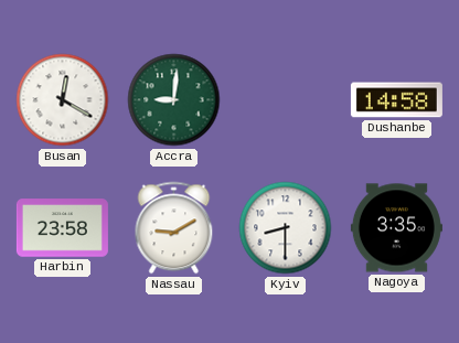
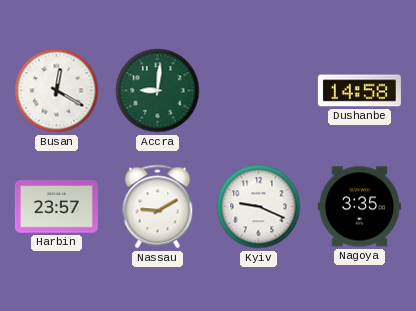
Harbin: 23:58 -> 23:57
Kyiv: 8:30 -> 9:19
